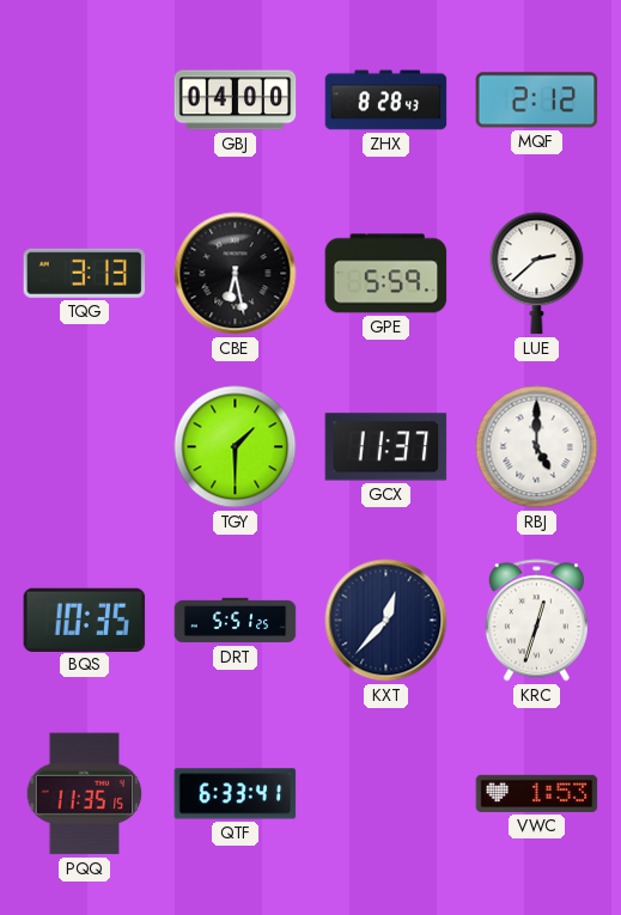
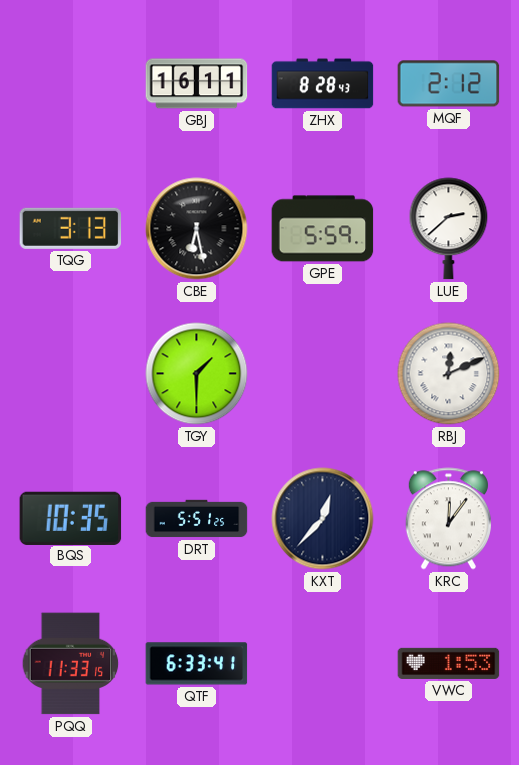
GBJ: 04:00 -> 16:11
GCX: 11:37 -> none
RBJ: 5:00 -> 12:11
KRC: 12:33 -> 12:06
PQQ: 11:35 -> 11:33
